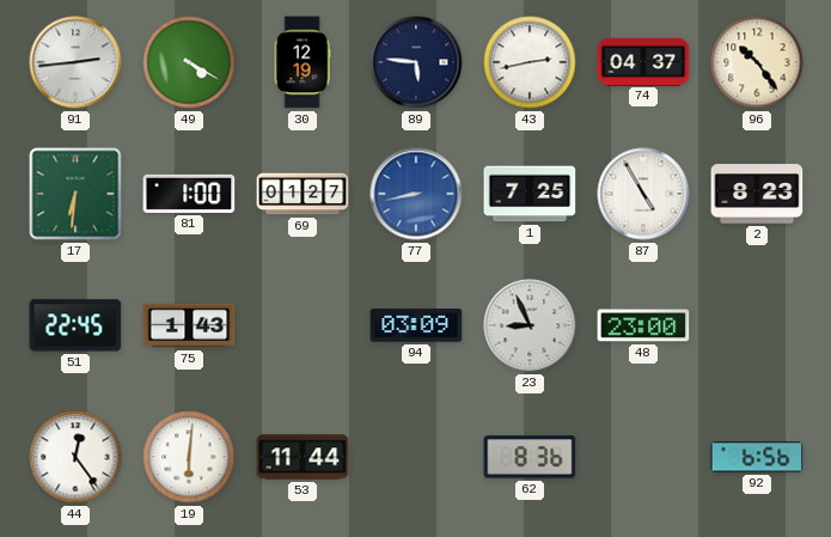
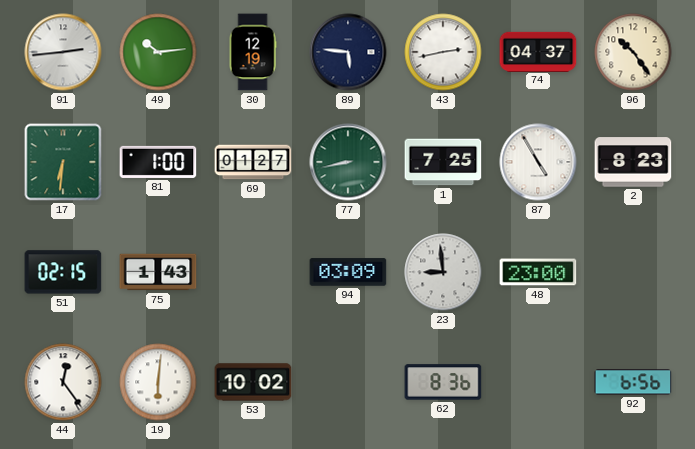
49: 4:20 -> 10:14
77 dial: blue -> green
51: 22:45 -> 02:15
23: 8:56 -> 8:59
53: 11:44 -> 10:02
